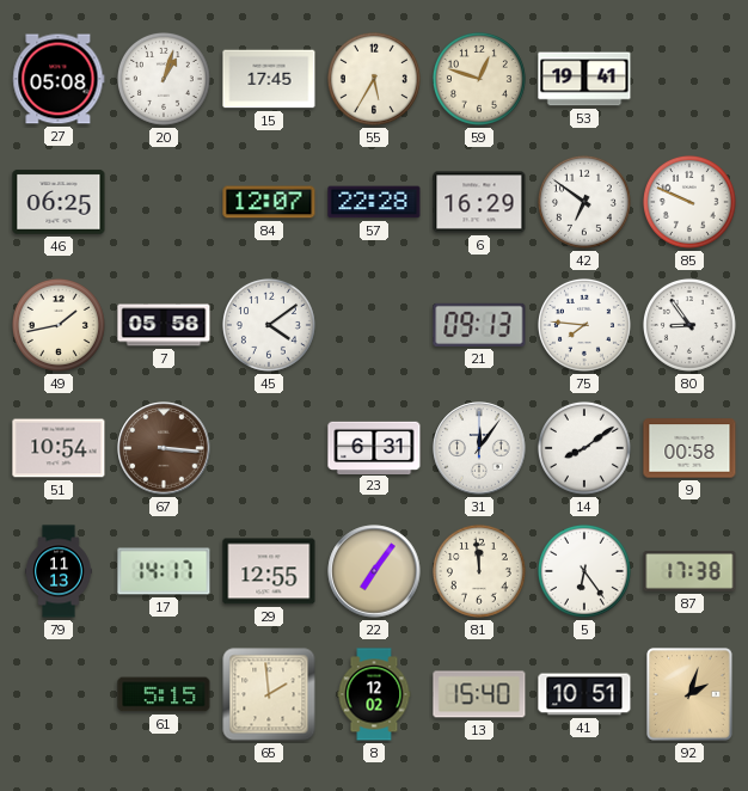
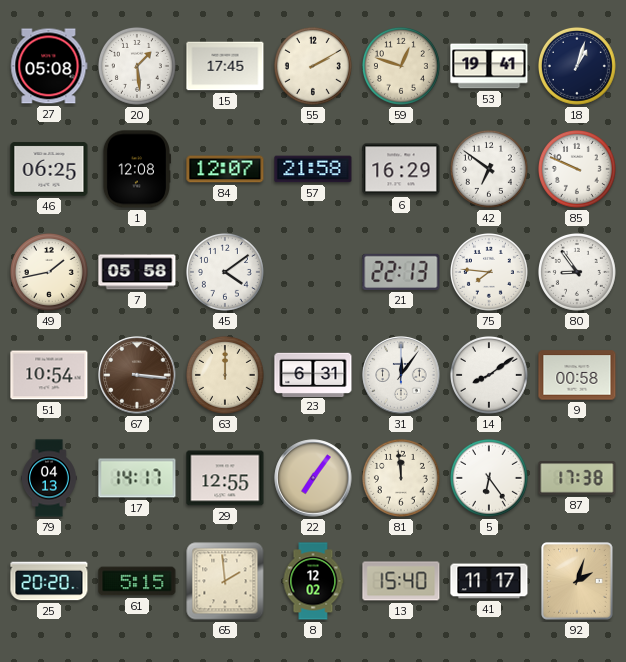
20: 1:03 -> 1:29
55: 5:35 -> 2:10
18: none -> 1:03
1: none -> 12:08
57: 22:28 -> 21:58
21: 09:13 -> 22:13
63: none -> 12:00
79: 11:13 -> 04:13
25: none -> 20:20
41: 10:51 -> 11:17
